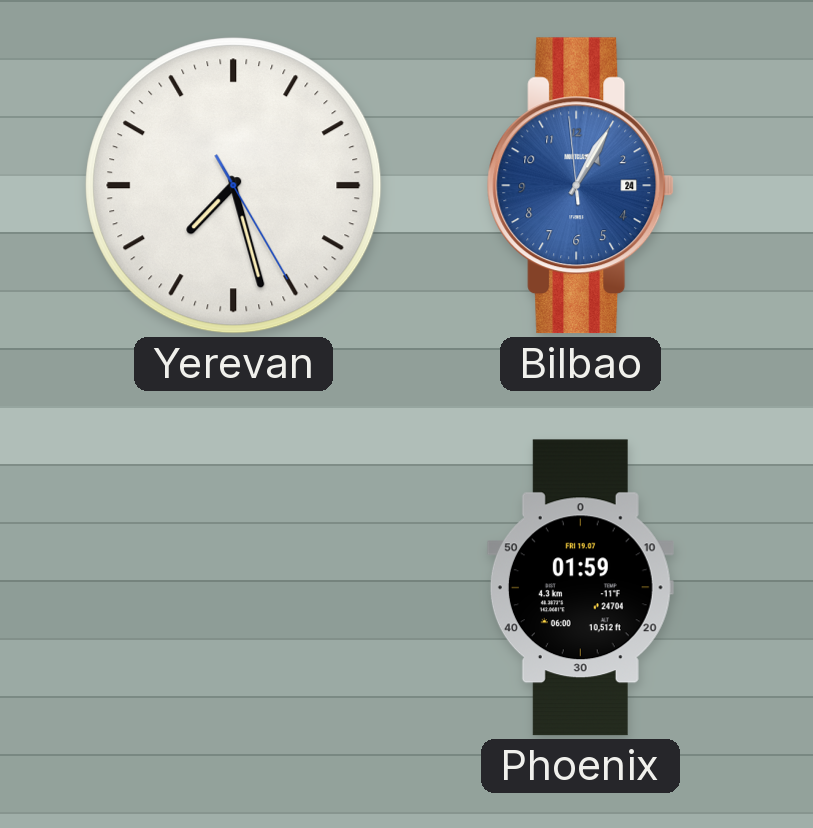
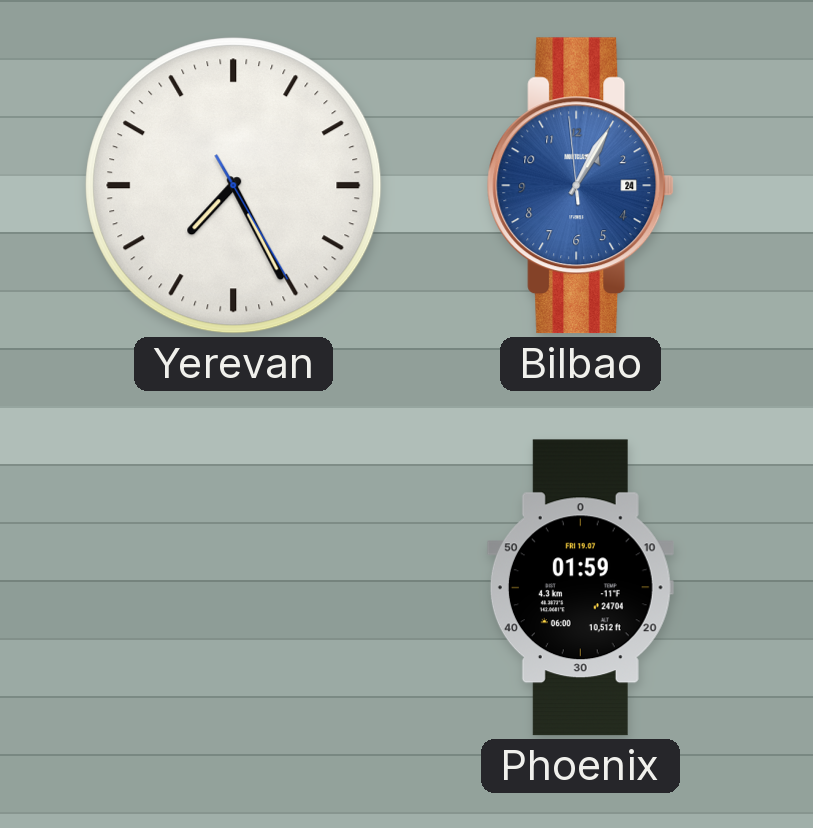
Yerevan: 7:27 -> 7:25
